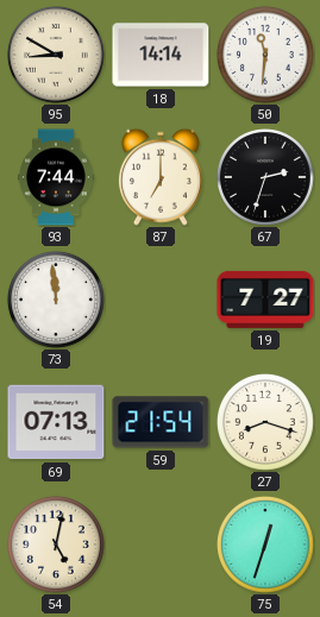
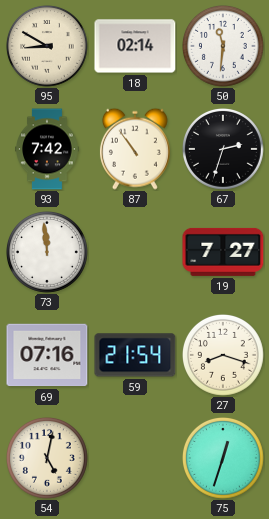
18: 14:14 -> 02:14
93: 7:44 -> 7:42
87: 7:00 -> 10:54
69: 07:13 -> 07:16
